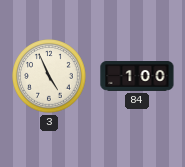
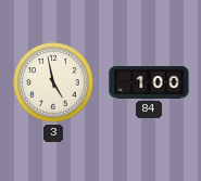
3: 4:56 -> 4:58
